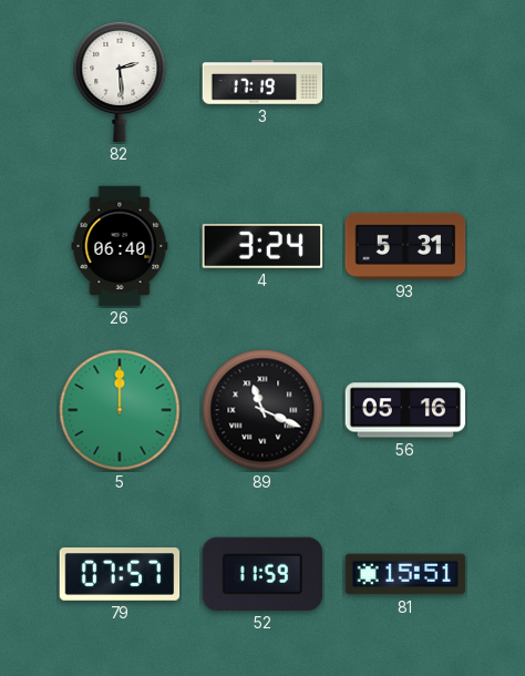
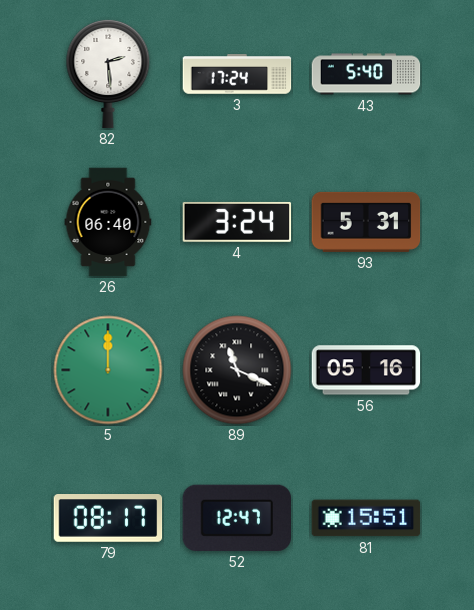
3: 17:19 -> 17:24
43: none -> 5:40
79: 07:57 -> 08:17
52: 11:59 -> 12:47
